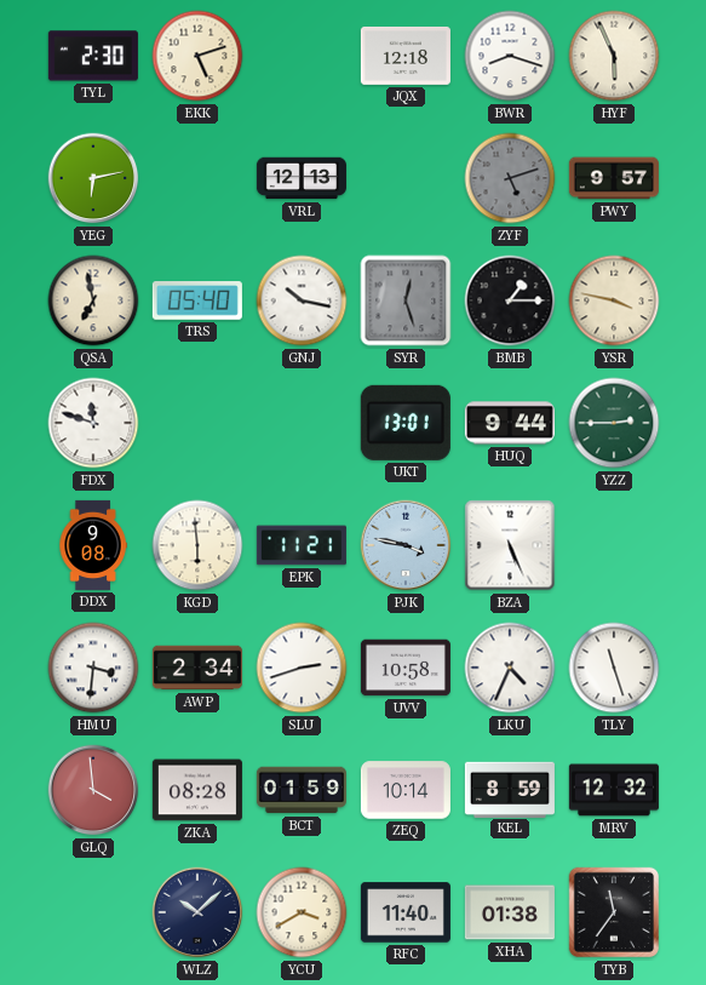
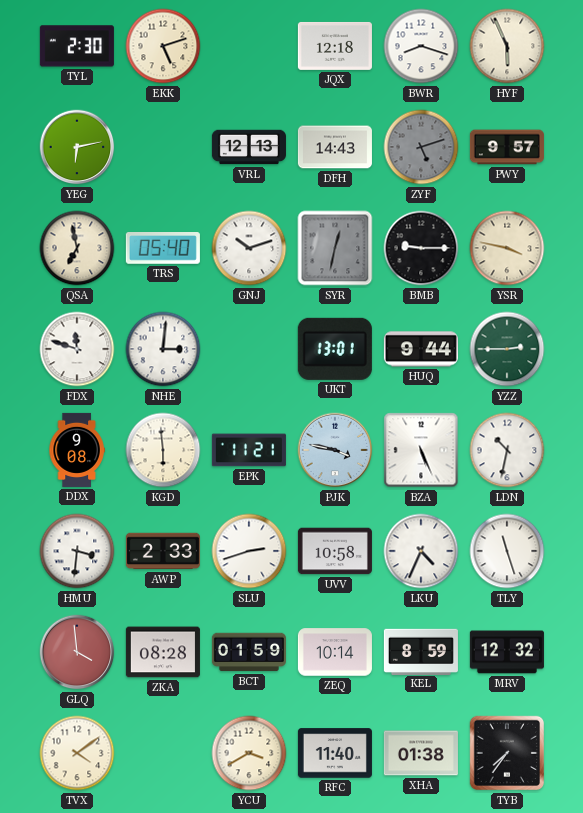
DFH: none -> 14:43
GNJ: 10:17 -> 10:12
SYR: 12:27 -> 12:32
BMB: 1:15 -> 9:15
NHE: none -> 3:01
LDN: none -> 10:32
AWP: 2:34 -> 2:33
TVX: none -> 4:09
WLZ: 10:08 -> none
TYB: 11:36 -> 7:36
